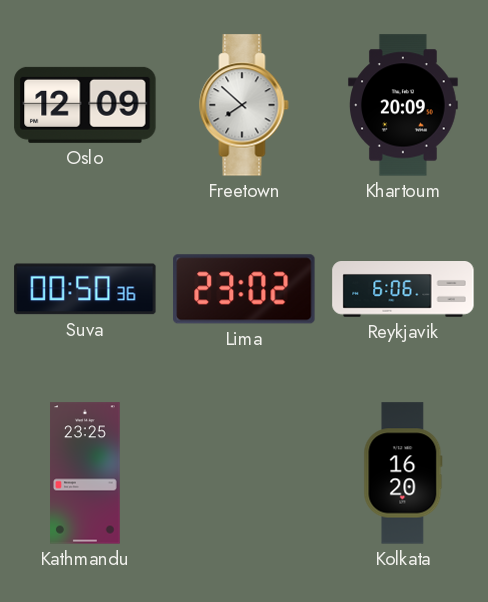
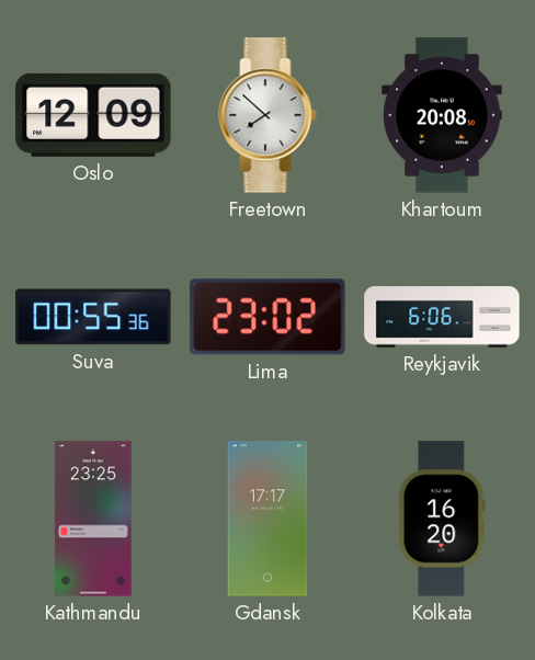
Khartoum: 20:09 -> 20:08
Suva: 00:50 -> 00:55
Gdansk: none -> 17:17
